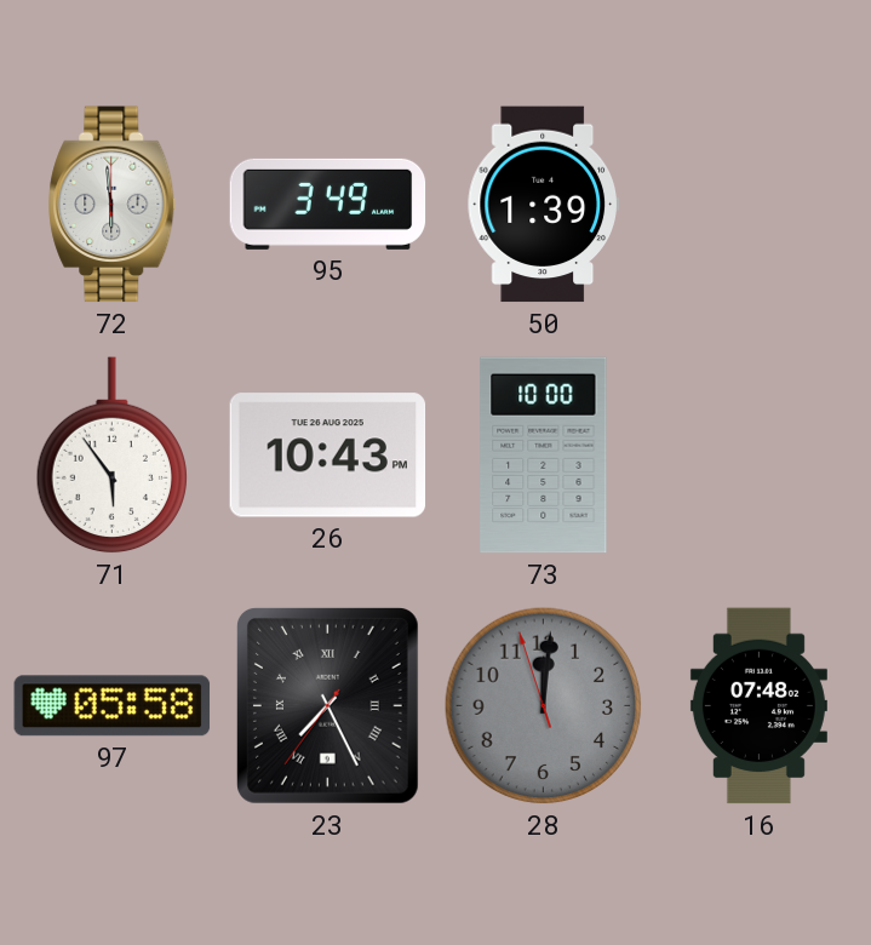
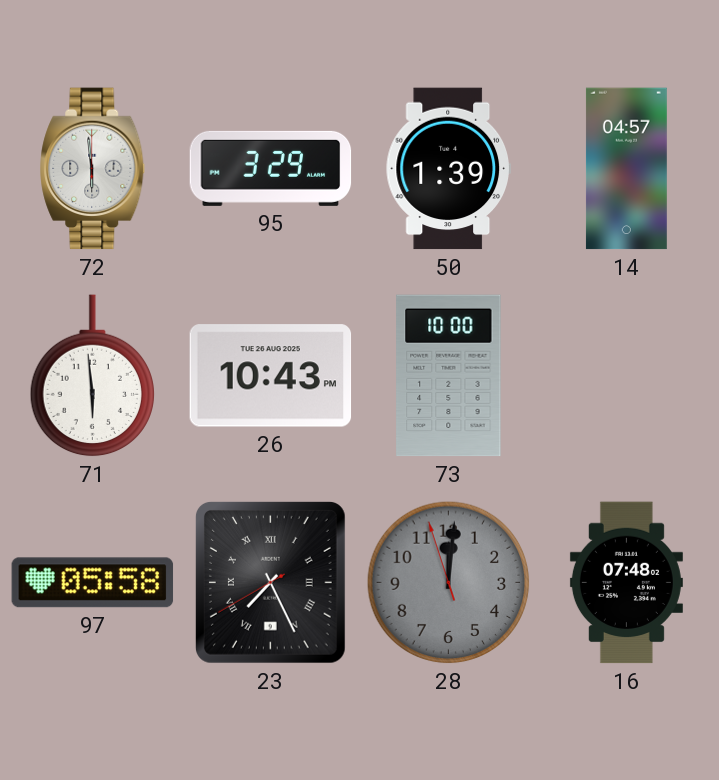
95: 3:49 -> 3:29
14: none -> 04:57
71: 5:54 -> 5:59
23: 7:25:36 -> 7:25:40
